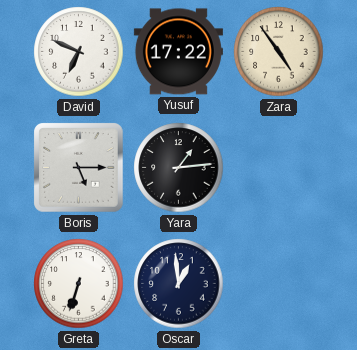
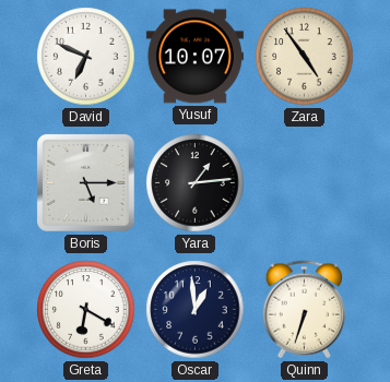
Yusuf: 17:22 -> 10:07
Greta: 6:33 -> 6:20
Quinn: none -> 6:33
